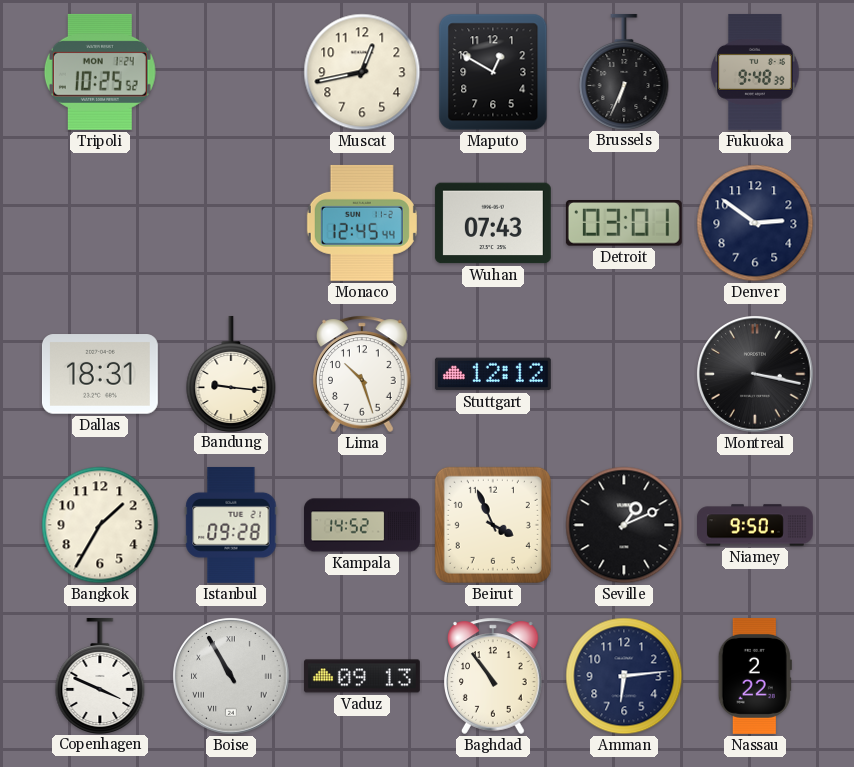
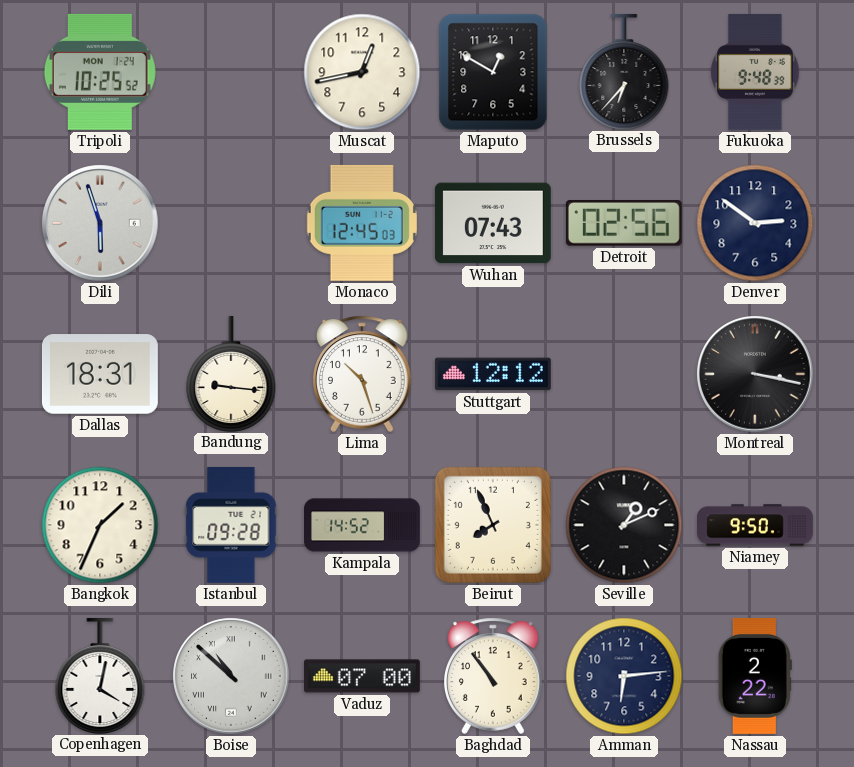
Brussels: 6:34 -> 6:37
Dili: none -> 5:57
Monaco: 12:45:44 -> 12:45:03
Detroit: 03:01 -> 02:56
Bangkok: 1:35 -> 1:34
Beirut: 3:56 -> 7:56
Copenhagen: 3:49 -> 4:02
Boise: 10:55 -> 10:52
Vaduz: 09:13 -> 07:00
